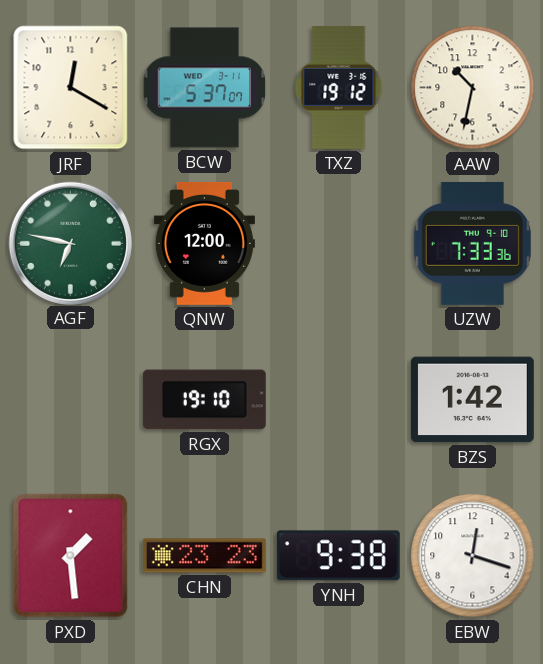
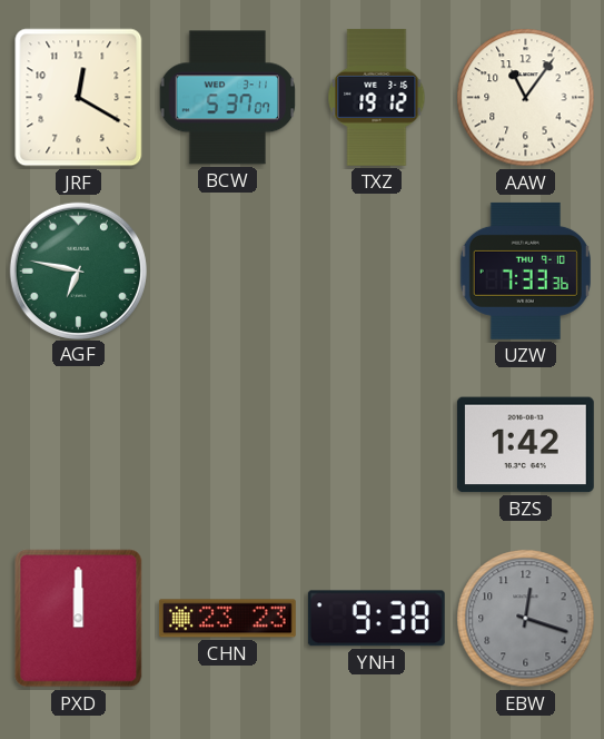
AAW: 10:32 -> 11:06
QNW: 12:00 -> none
RGX: 19:10 -> none
PXD: 1:29 -> 12:00
EBW dial: white -> grey
